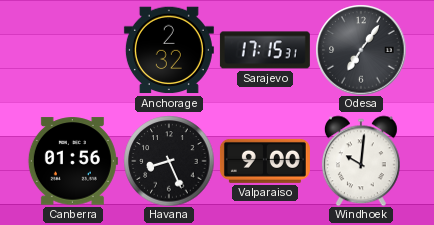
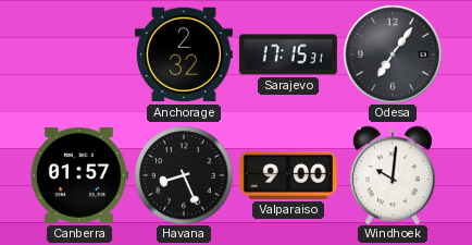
Canberra: 01:56 -> 01:57
